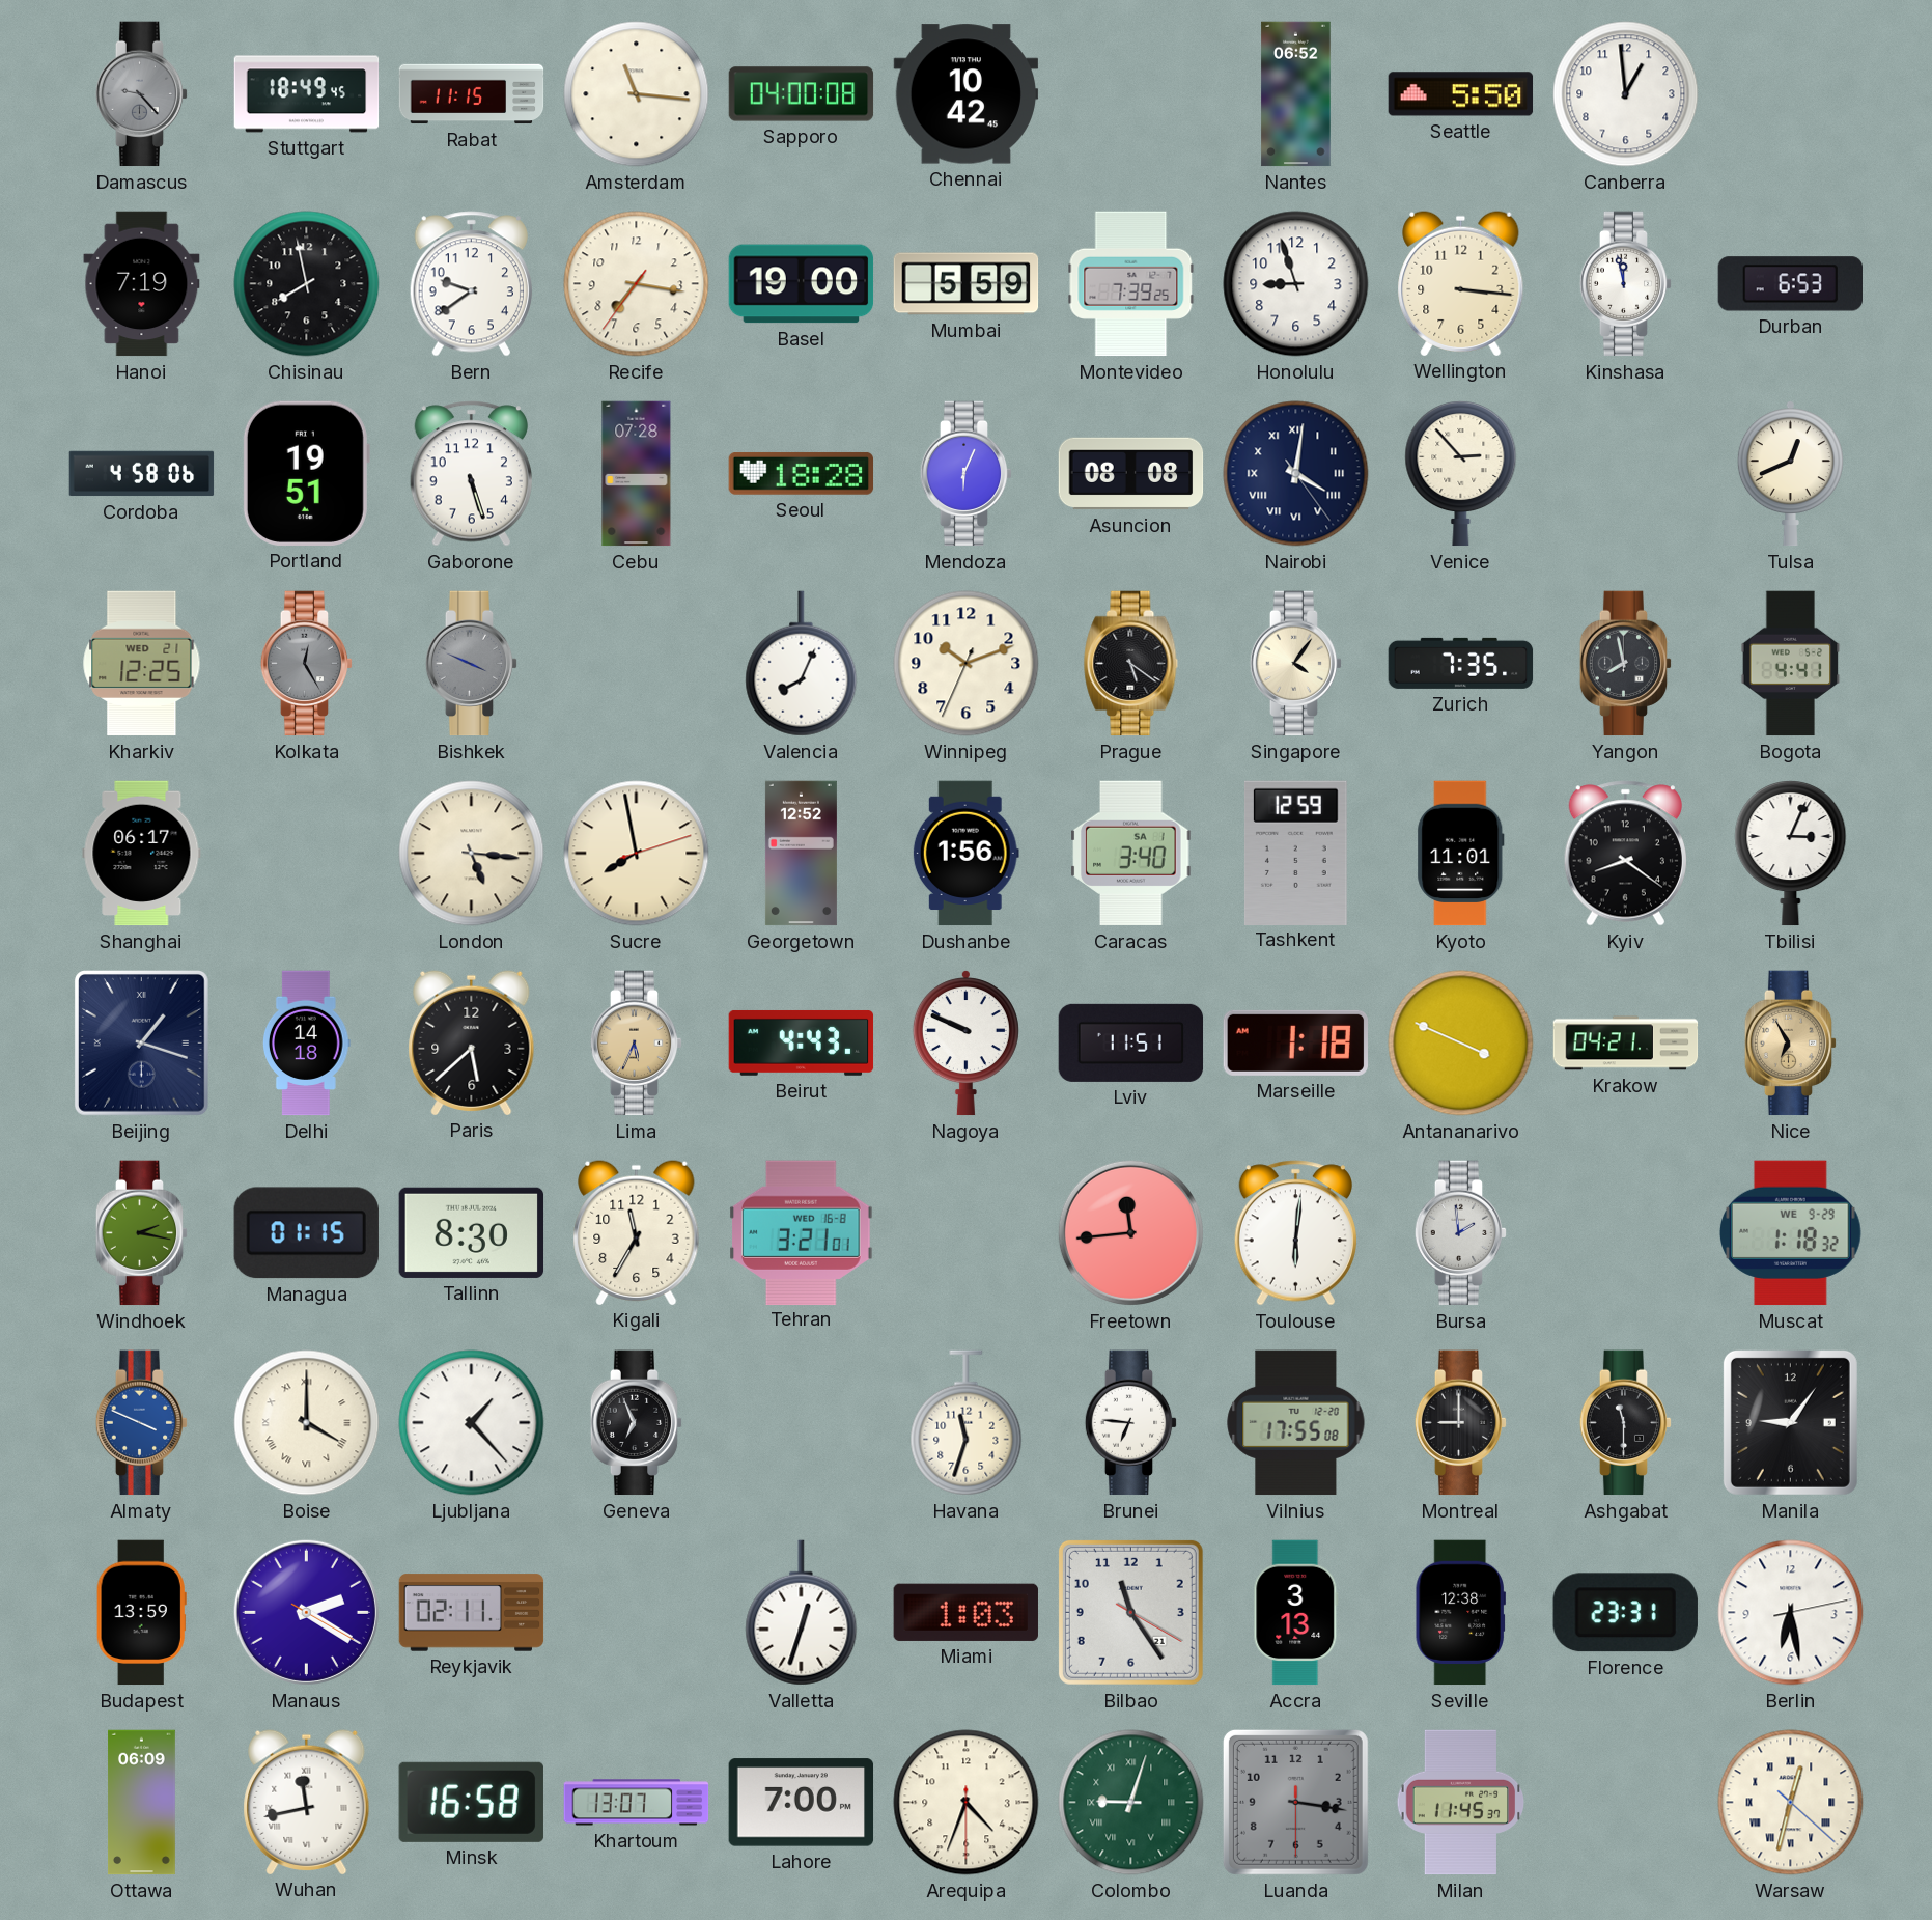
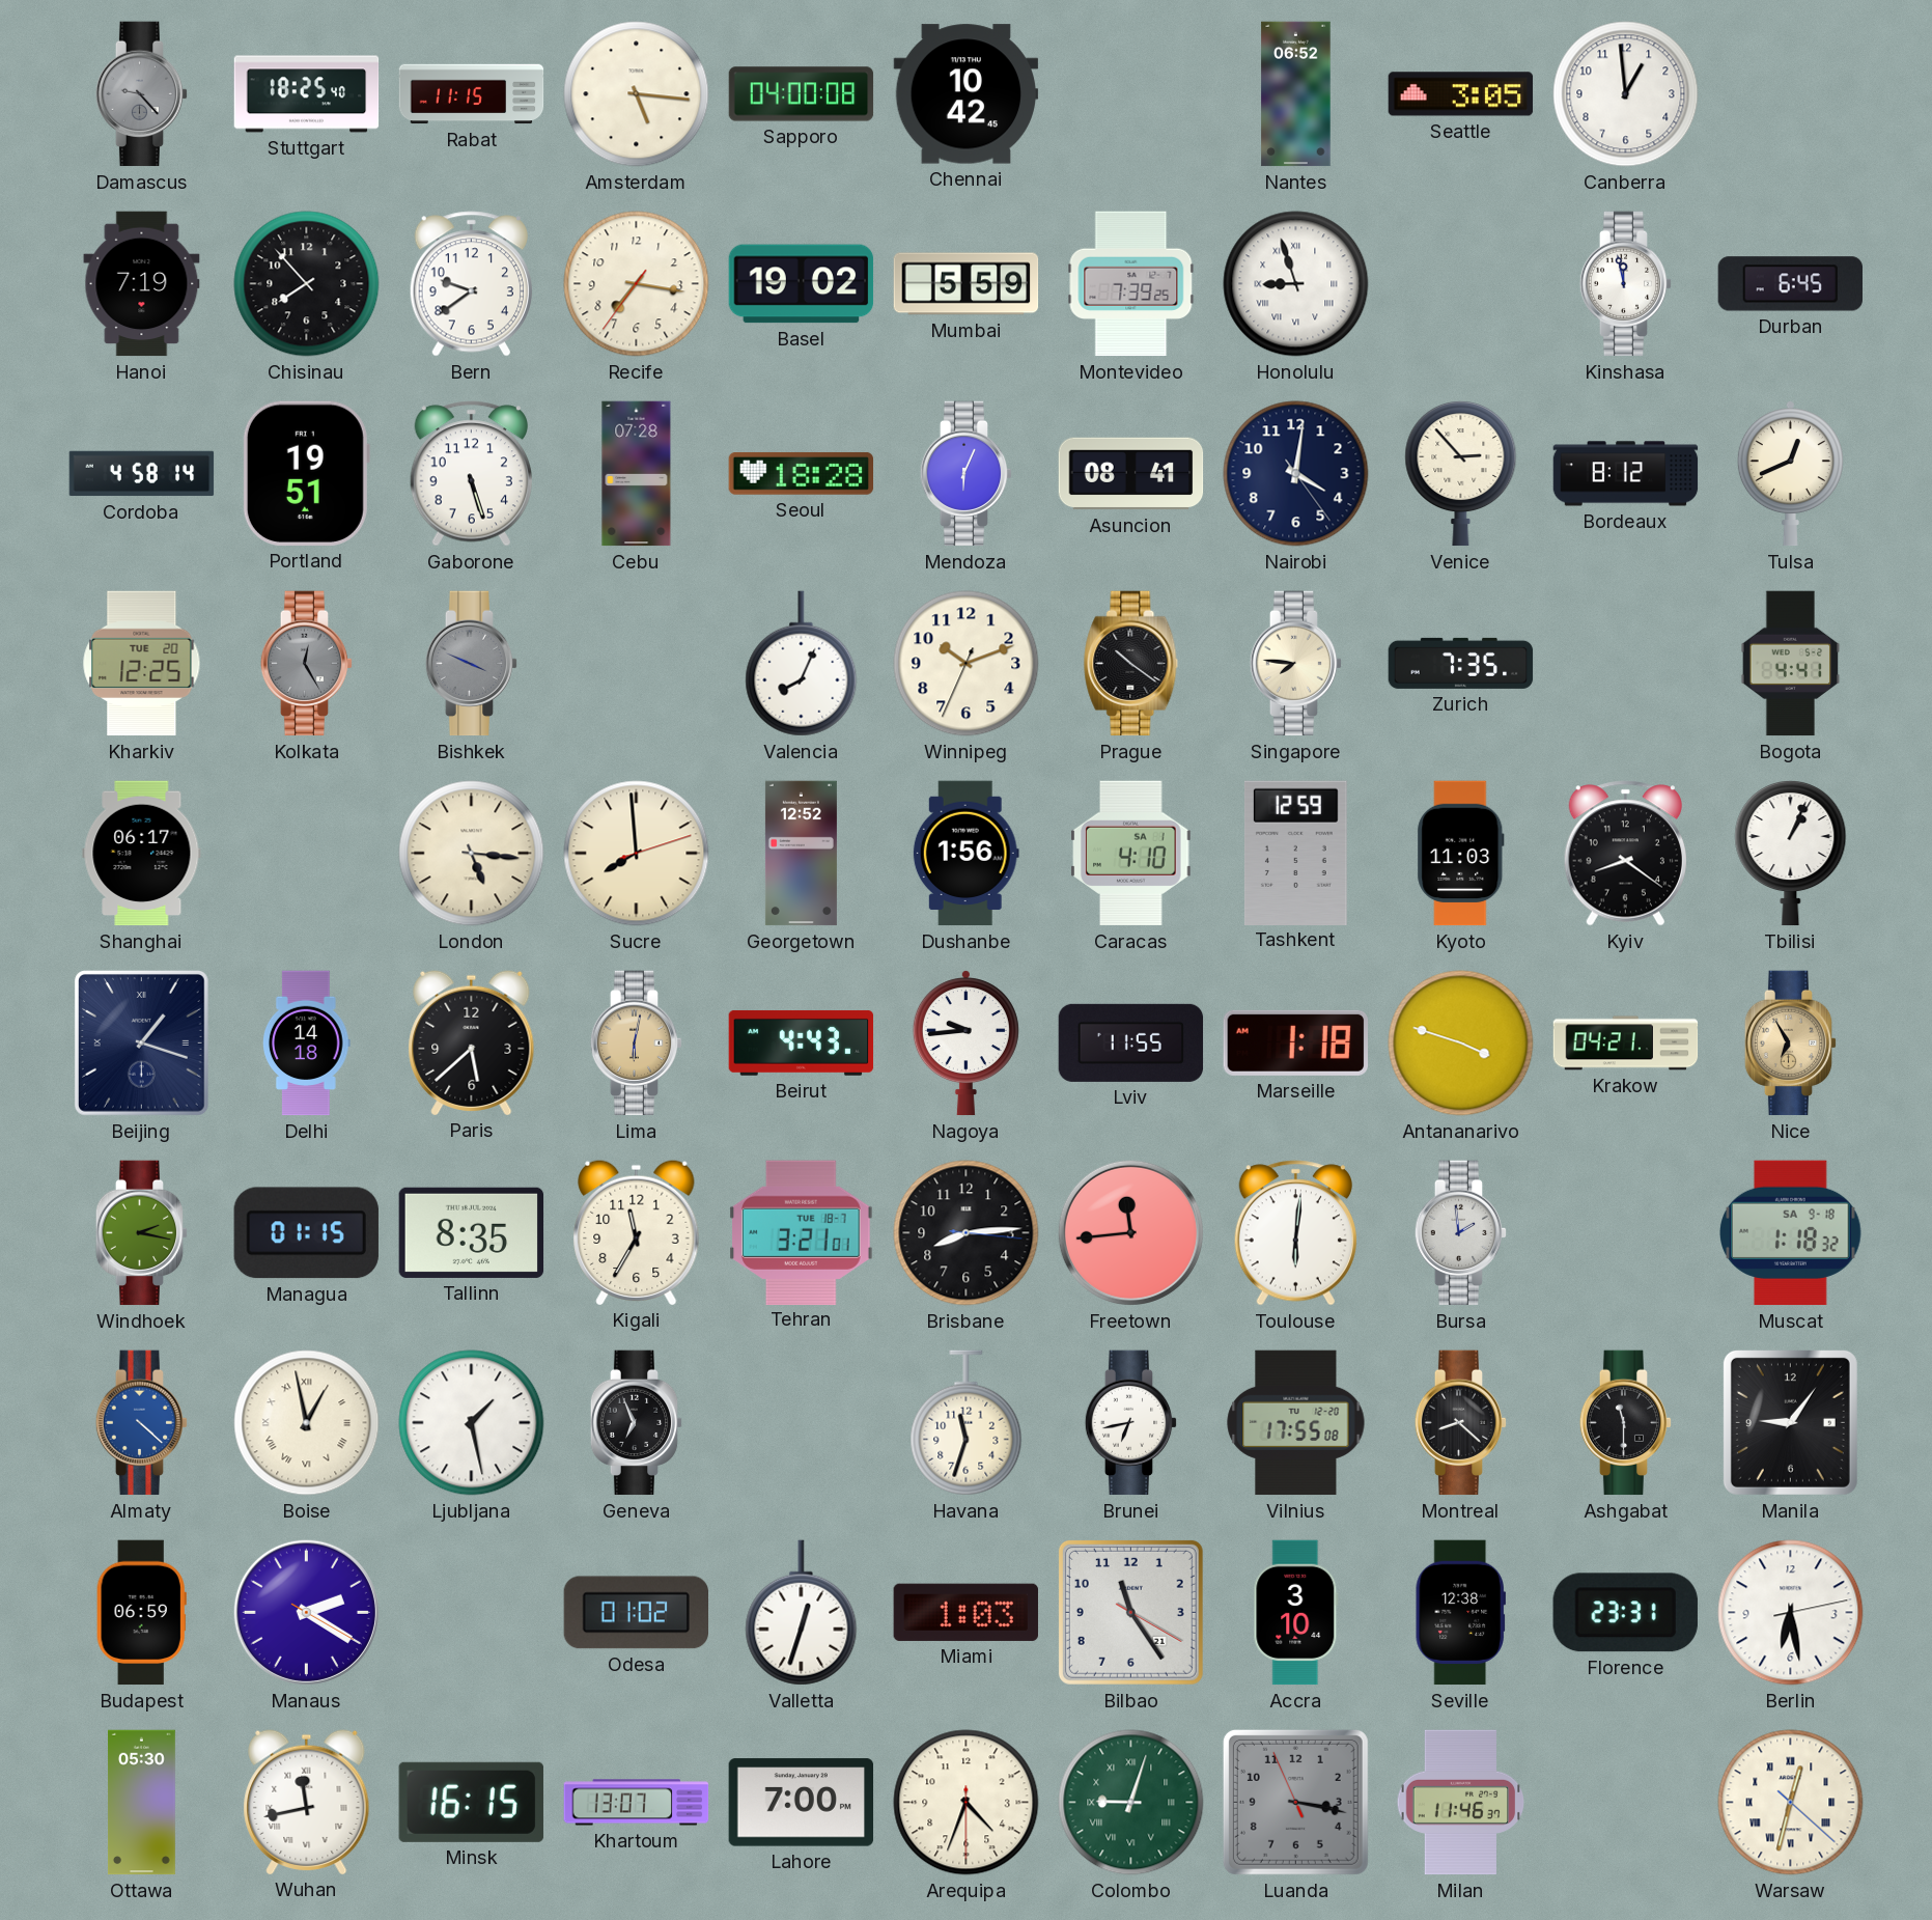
Stuttgart: 18:49 -> 18:25
Amsterdam: 11:16 -> 5:16
Seattle: 5:50 -> 3:05
Chisinau: 7:58 -> 7:53
Basel: 19:00 -> 19:02
Honolulu numerals: Arabic -> Roman
Wellington: 3:16 -> none
Durban: 6:53 -> 6:45
Cordoba: 4:58:06 -> 4:58:14
Asuncion: 08:08 -> 08:41
Nairobi numerals: Roman -> Arabic
Bordeaux: none -> 8:12
Kharkiv date: WED 21 -> TUE 20
Prague: 5:21 -> 10:21
Singapore: 4:06 -> 7:46
Yangon: 7:58 -> none
Sucre: 7:58 -> 7:59
Caracas: 3:40 -> 4:10
Kyoto: 11:01 -> 11:03
Tbilisi: 3:04 -> 1:04
Lima: 5:34 -> 6:02
Nagoya: 9:49 -> 9:44
Lviv: 11:51 -> 11:55
Antananarivo: 3:49 -> 3:48
Tallinn: 8:30 -> 8:35
Tehran date: WED 16-8 -> TUE 18-7
Brisbane: none -> 8:14
Muscat date: WE 9-29 -> SA 9-18
Almaty: 3:49 -> 4:22
Boise: 4:00 -> 12:58
Ljubljana: 1:23 -> 1:28
Brunei: 6:46 -> 6:43
Montreal: 9:00 -> 8:22
Budapest: 13:59 -> 06:59
Reykjavik: 02:11 -> none
Odesa: none -> 01:02
Accra: 3:13 -> 3:10
Ottawa: 06:09 -> 05:30
Minsk: 16:58 -> 16:15
Luanda: 3:16:30 -> 3:16:56
Milan: 11:45 -> 11:46
